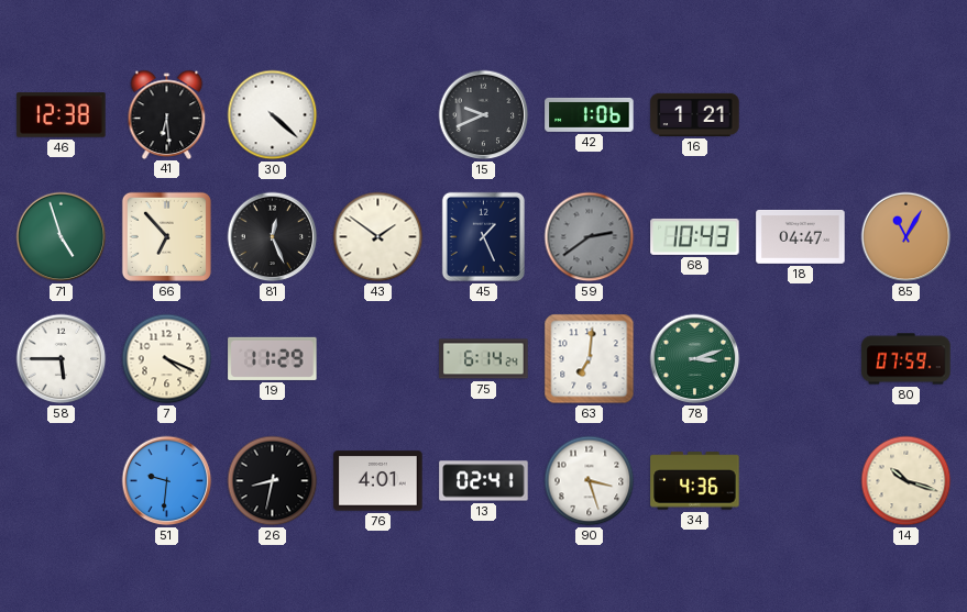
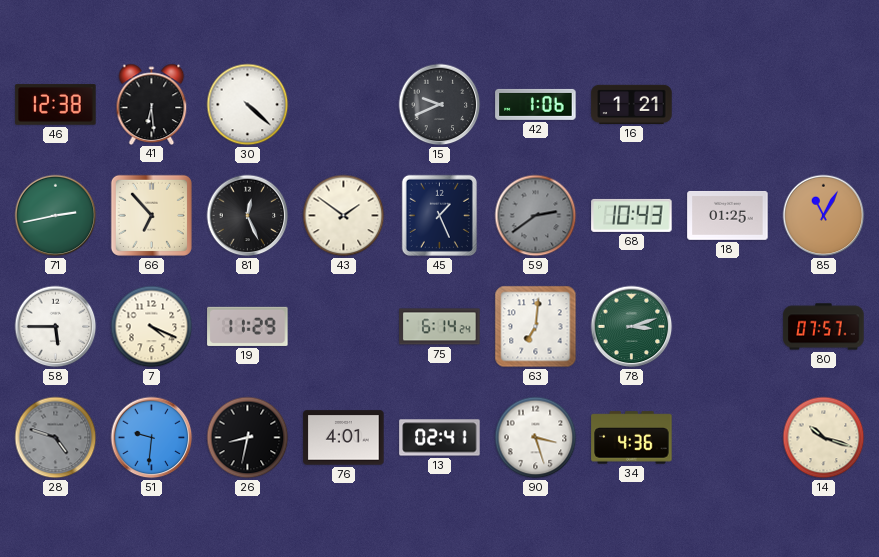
71: 4:57 -> 2:43
18: 04:47 -> 01:25
80: 07:59 -> 07:57
28: none -> 4:48
